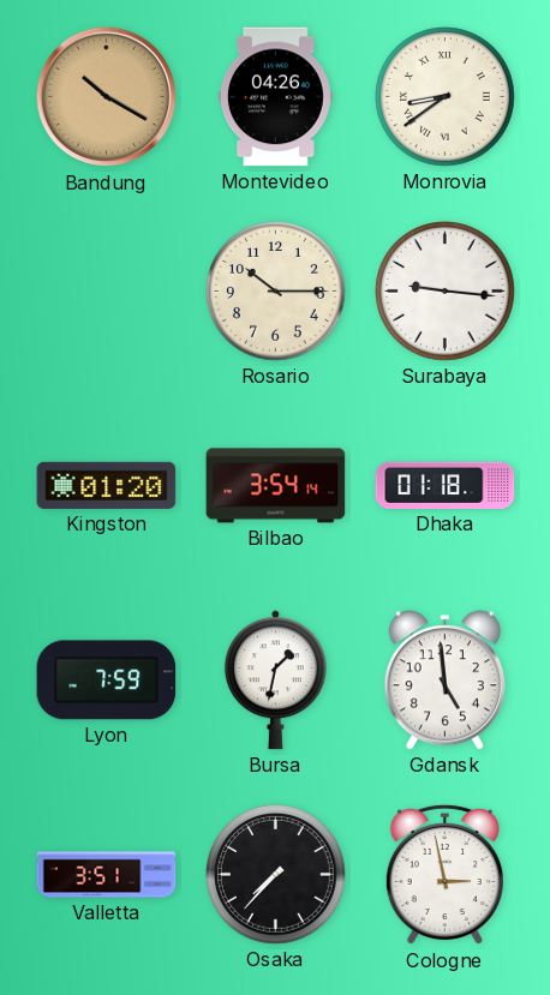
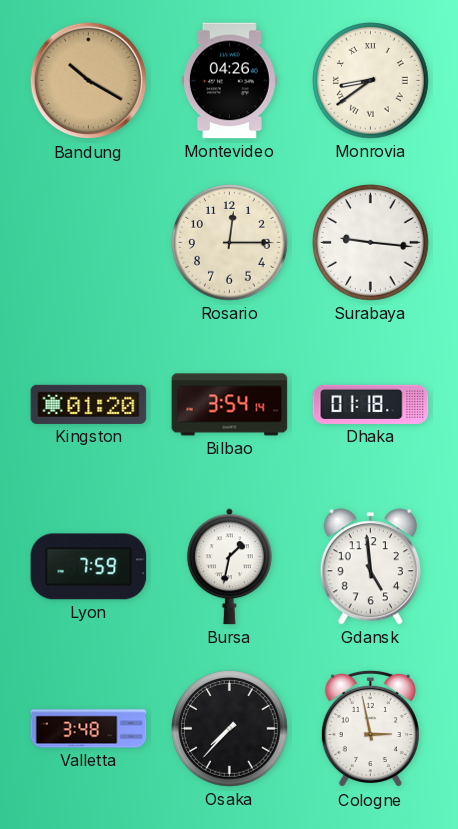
Rosario: 10:15 -> 12:15
Valletta: 3:51 -> 3:48
